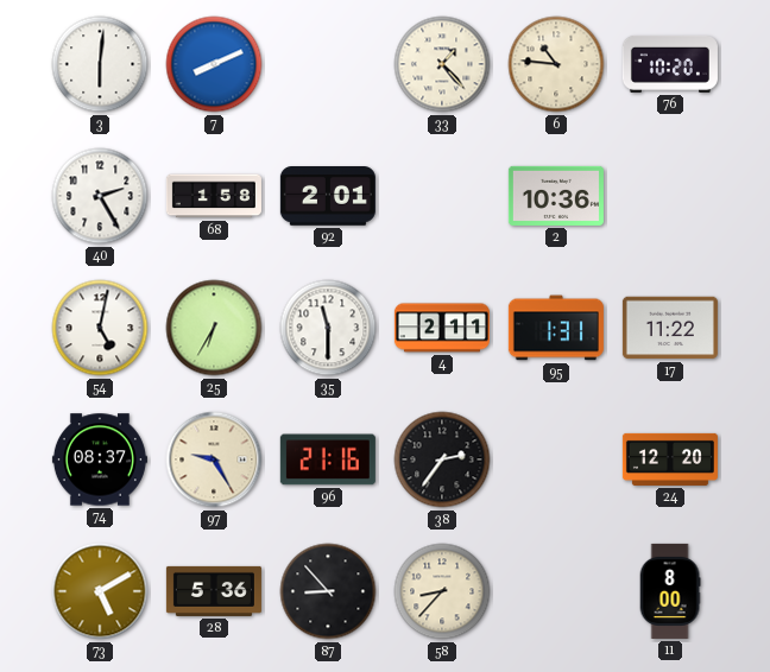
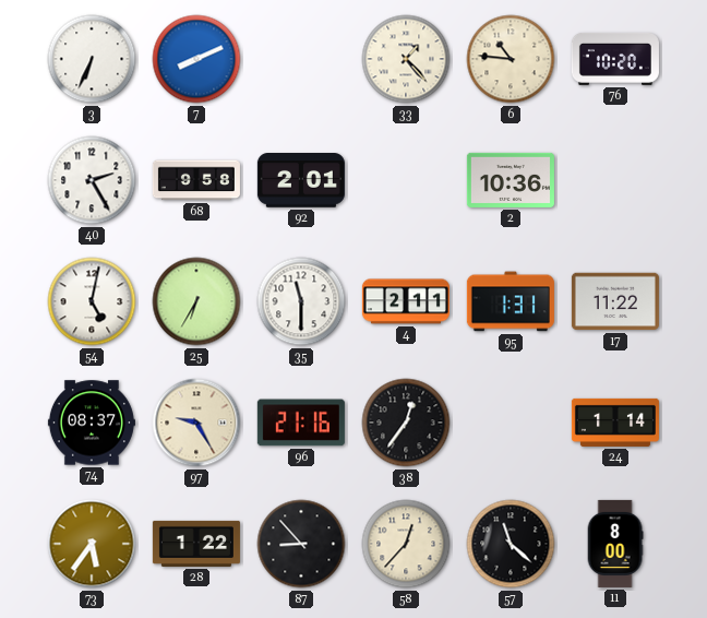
3: 6:01 -> 6:34
68: 1:58 -> 9:58
38: 2:36 -> 12:36
24: 12:20 -> 1:14
73: 5:10 -> 5:36
28: 5:36 -> 1:22
58: 8:37 -> 12:37
57: none -> 11:22
